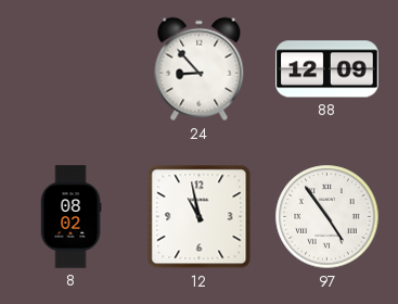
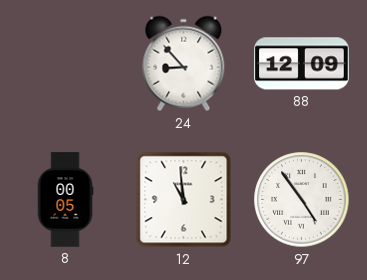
8: 08:02 -> 00:05
12: 10:58 -> 10:59
